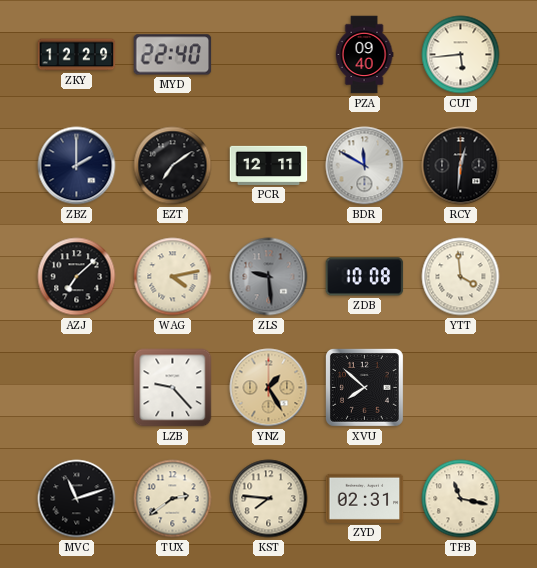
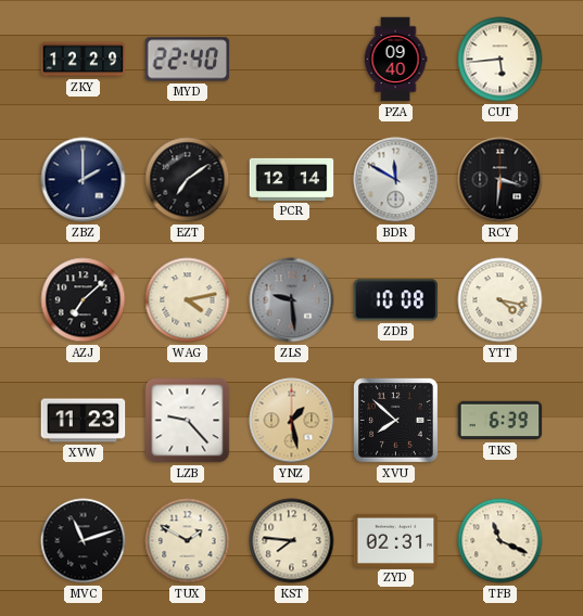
PCR: 12:11 -> 12:14
RCY: 12:31 -> 3:31
YTT: 3:59 -> 4:17
XVW: none -> 11:23
YNZ: 1:25 -> 1:28
TKS: none -> 6:39
TUX: 2:39 -> 1:50
TFB: 11:17 -> 11:19
